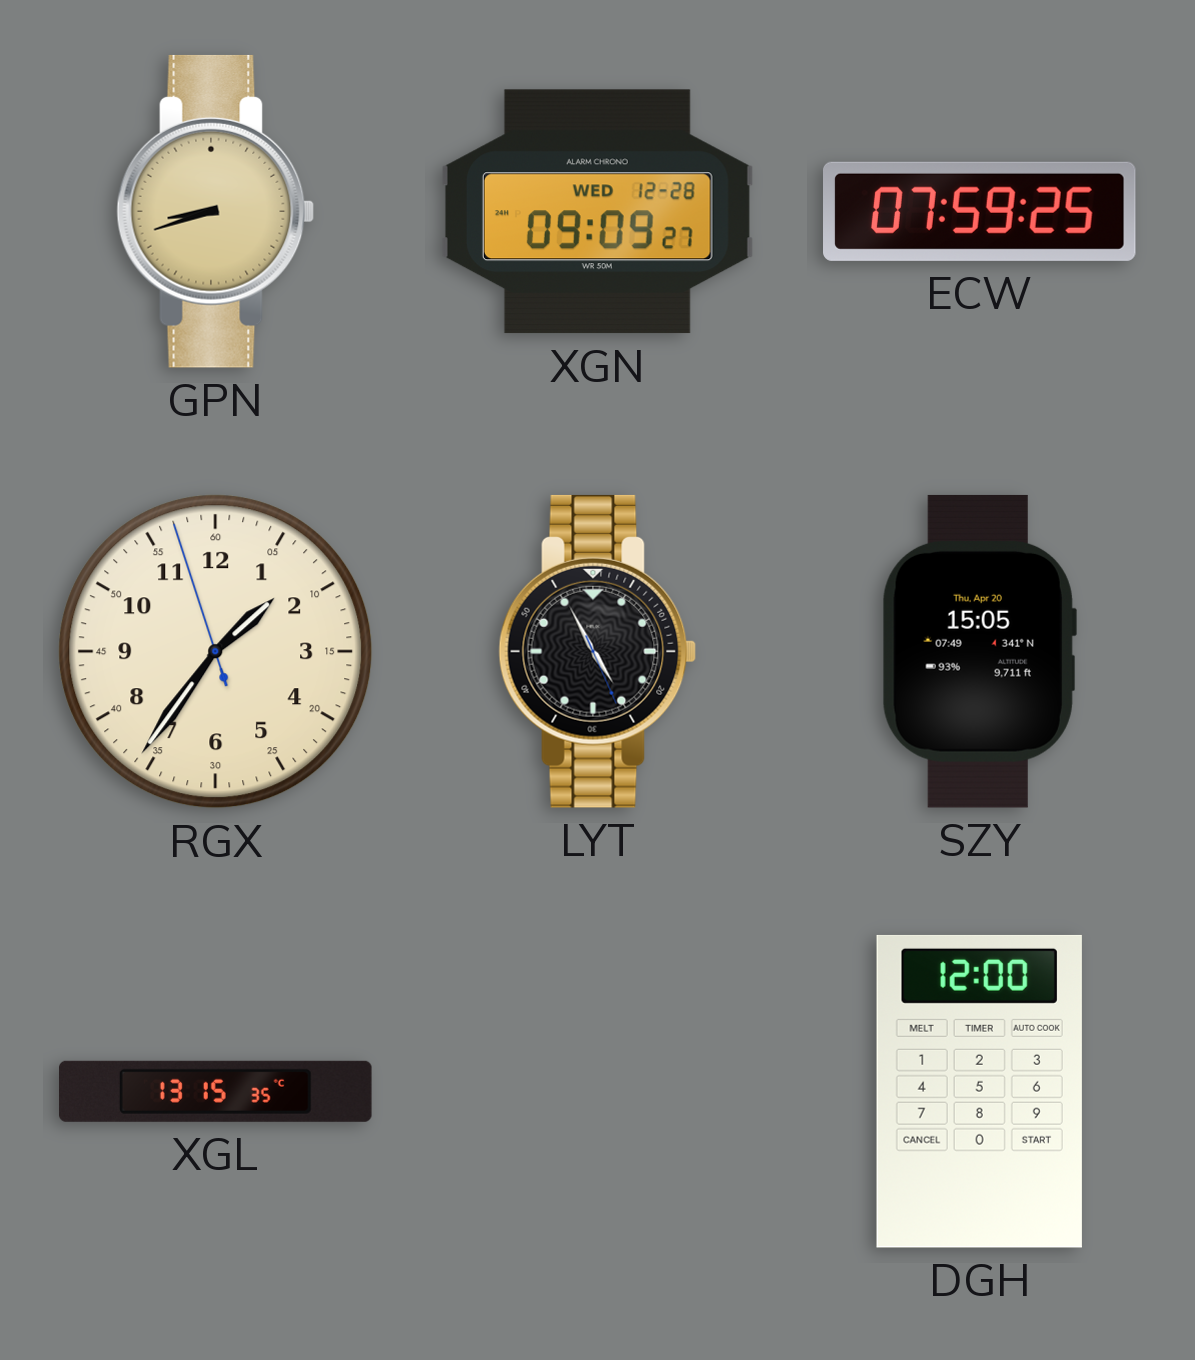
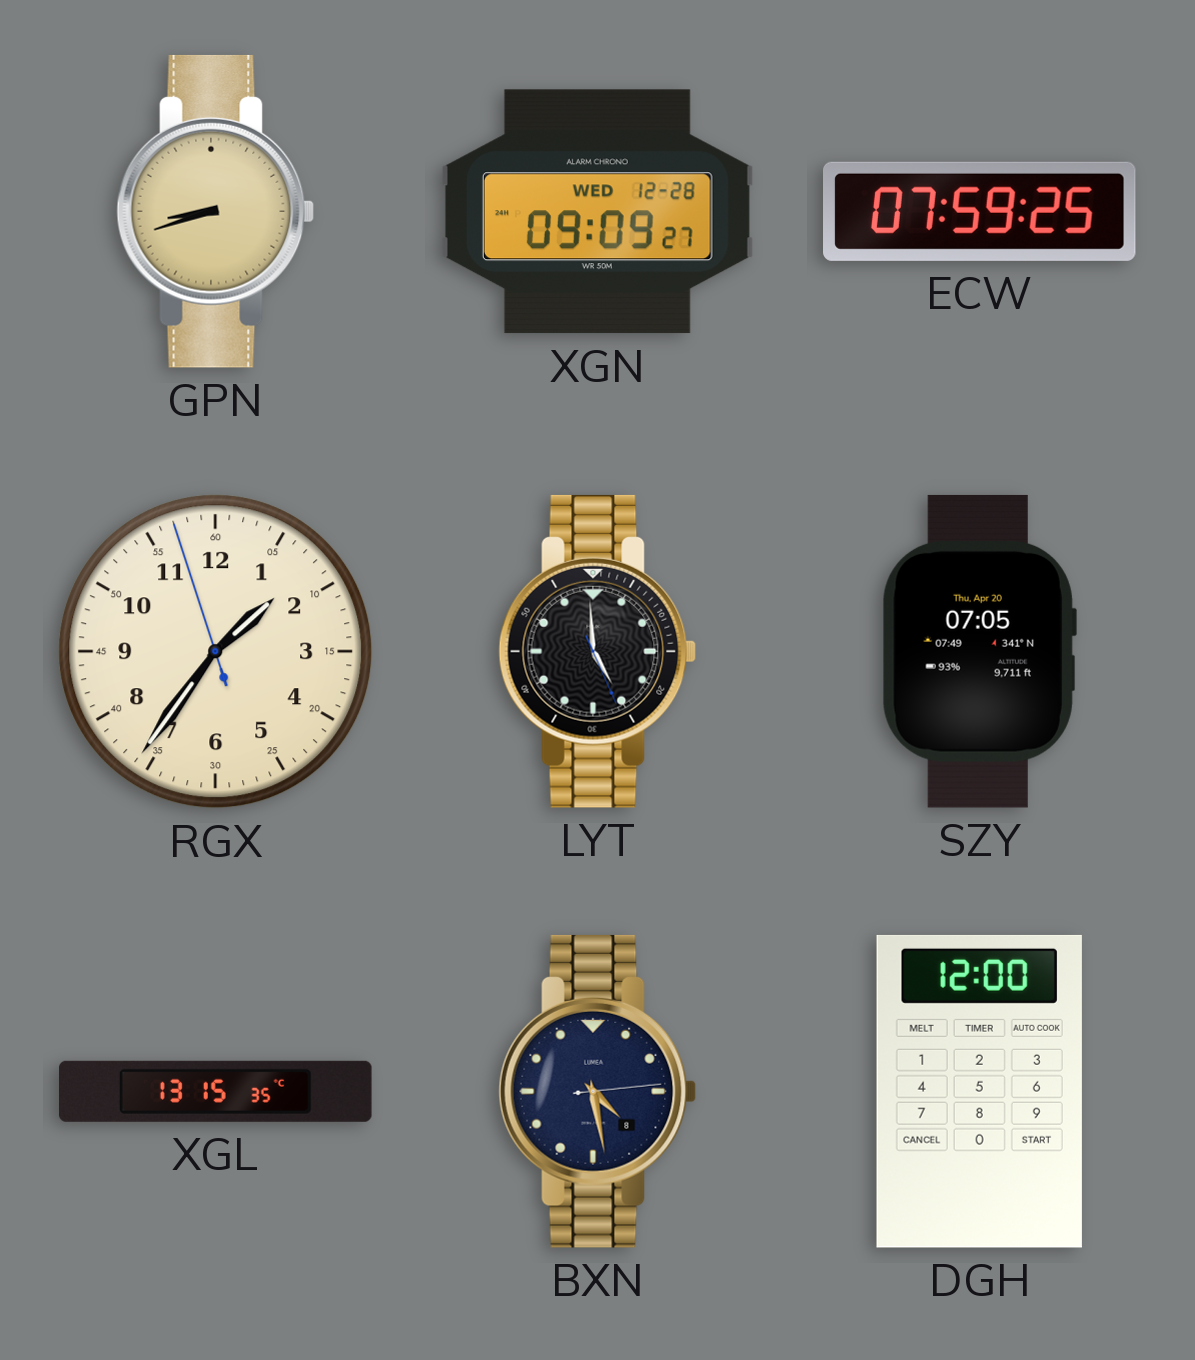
LYT: 4:55 -> 4:59
SZY: 15:05 -> 07:05
BXN: none -> 4:28
